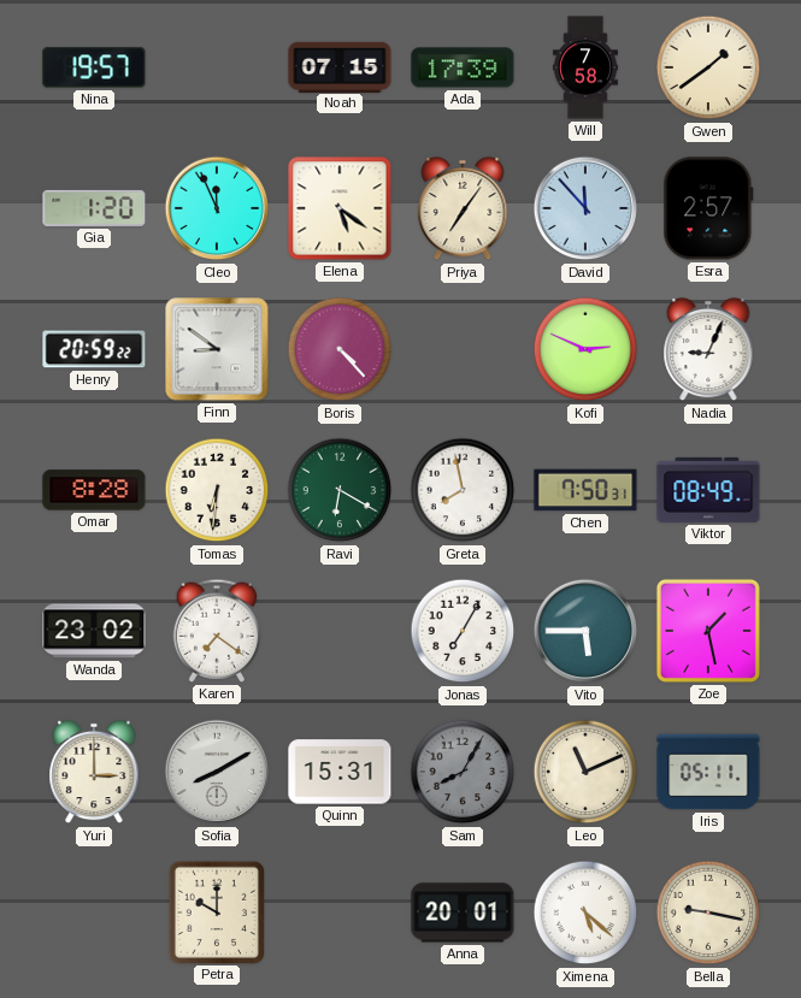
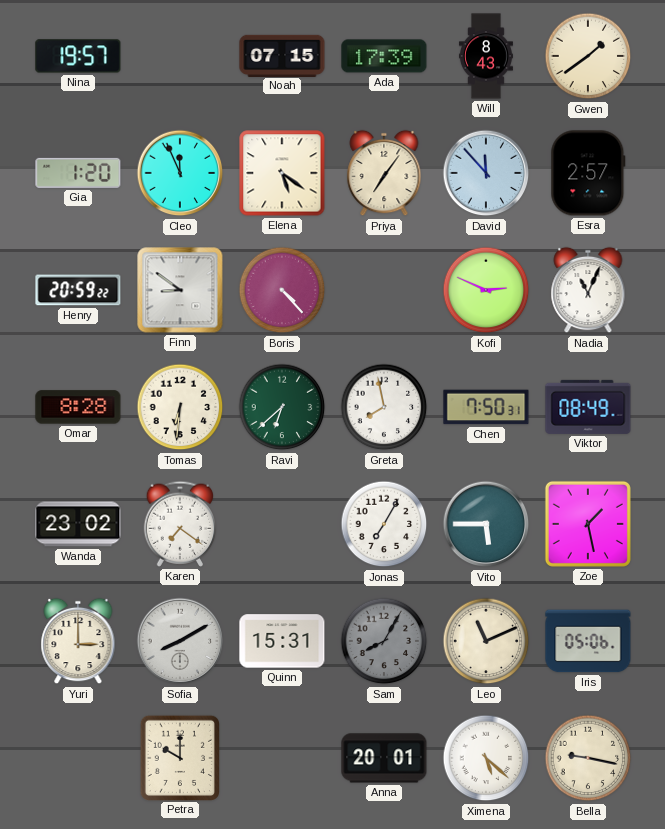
Will: 7:58 -> 8:43
Nadia: 9:04 -> 11:04
Ravi: 6:20 -> 6:38
Iris: 05:11 -> 05:06
